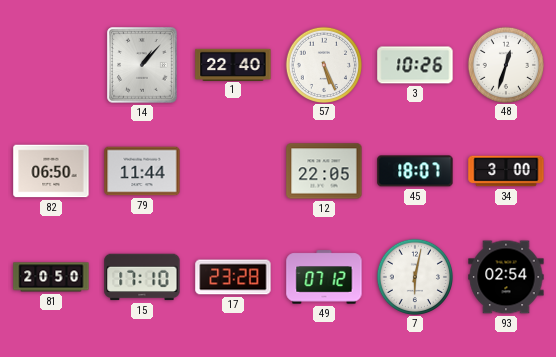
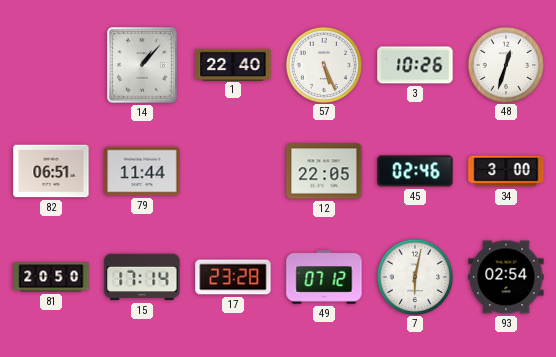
82: 06:50 -> 06:51
45: 18:07 -> 02:46
15: 17:10 -> 17:14
